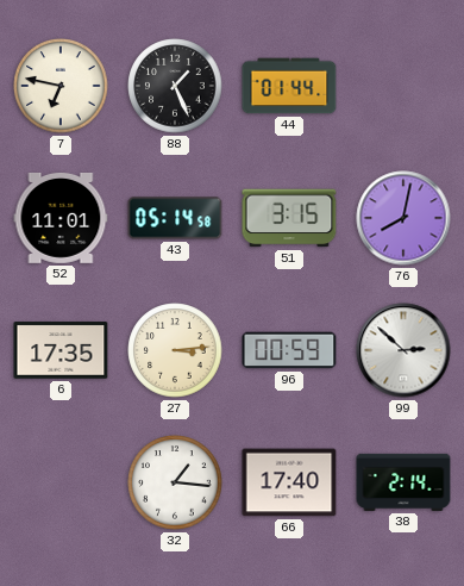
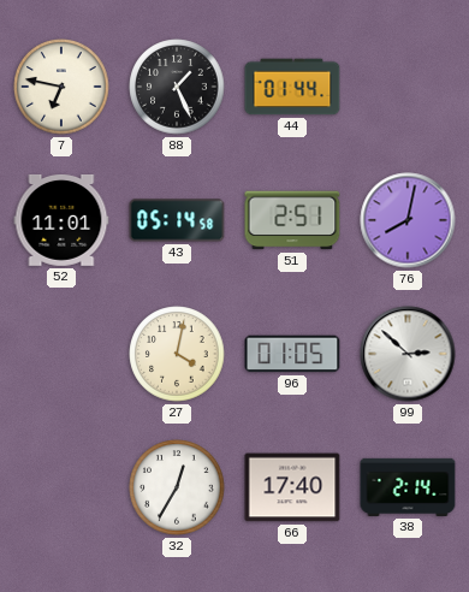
51: 3:15 -> 2:51
6: 17:35 -> none
27: 3:14 -> 4:02
96: 00:59 -> 01:05
32: 1:16 -> 12:35
